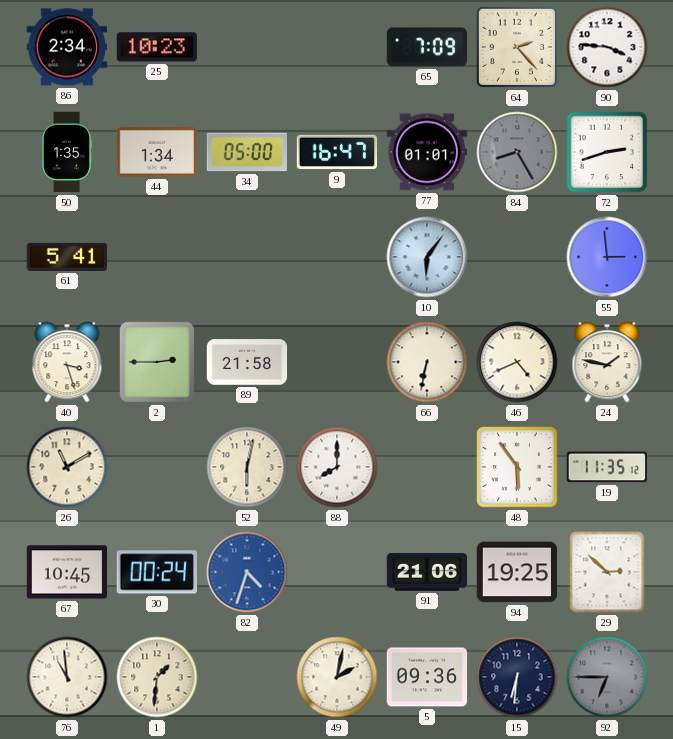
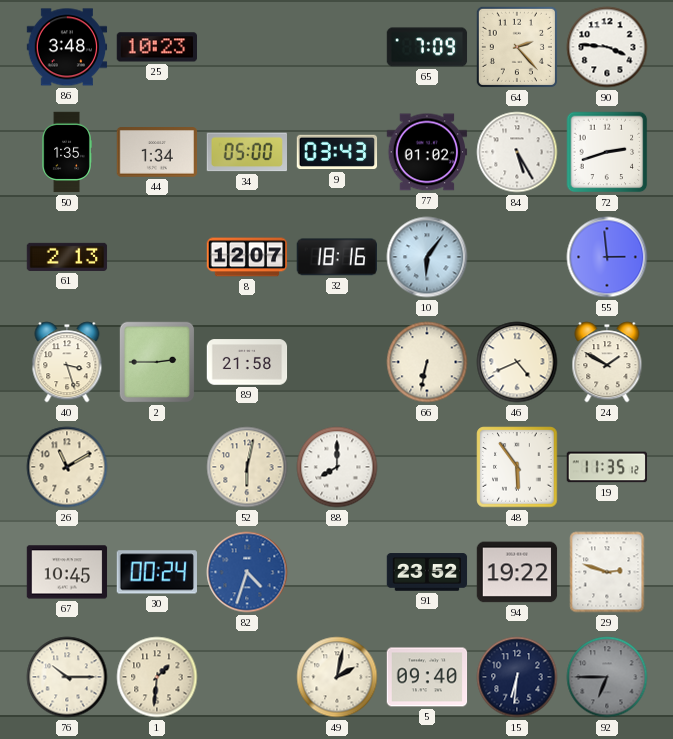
86: 2:34 -> 3:48
9: 16:47 -> 03:43
77: 01:01 -> 01:02
84: 8:25 -> 5:25
84 dial: grey -> white
61: 5:41 -> 2:13
8: none -> 12:07
32: none -> 18:16
24: 1:47 -> 1:50
91: 21:06 -> 23:52
94: 19:25 -> 19:22
29: 2:52 -> 2:48
76: 10:59 -> 10:15
5: 09:36 -> 09:40
